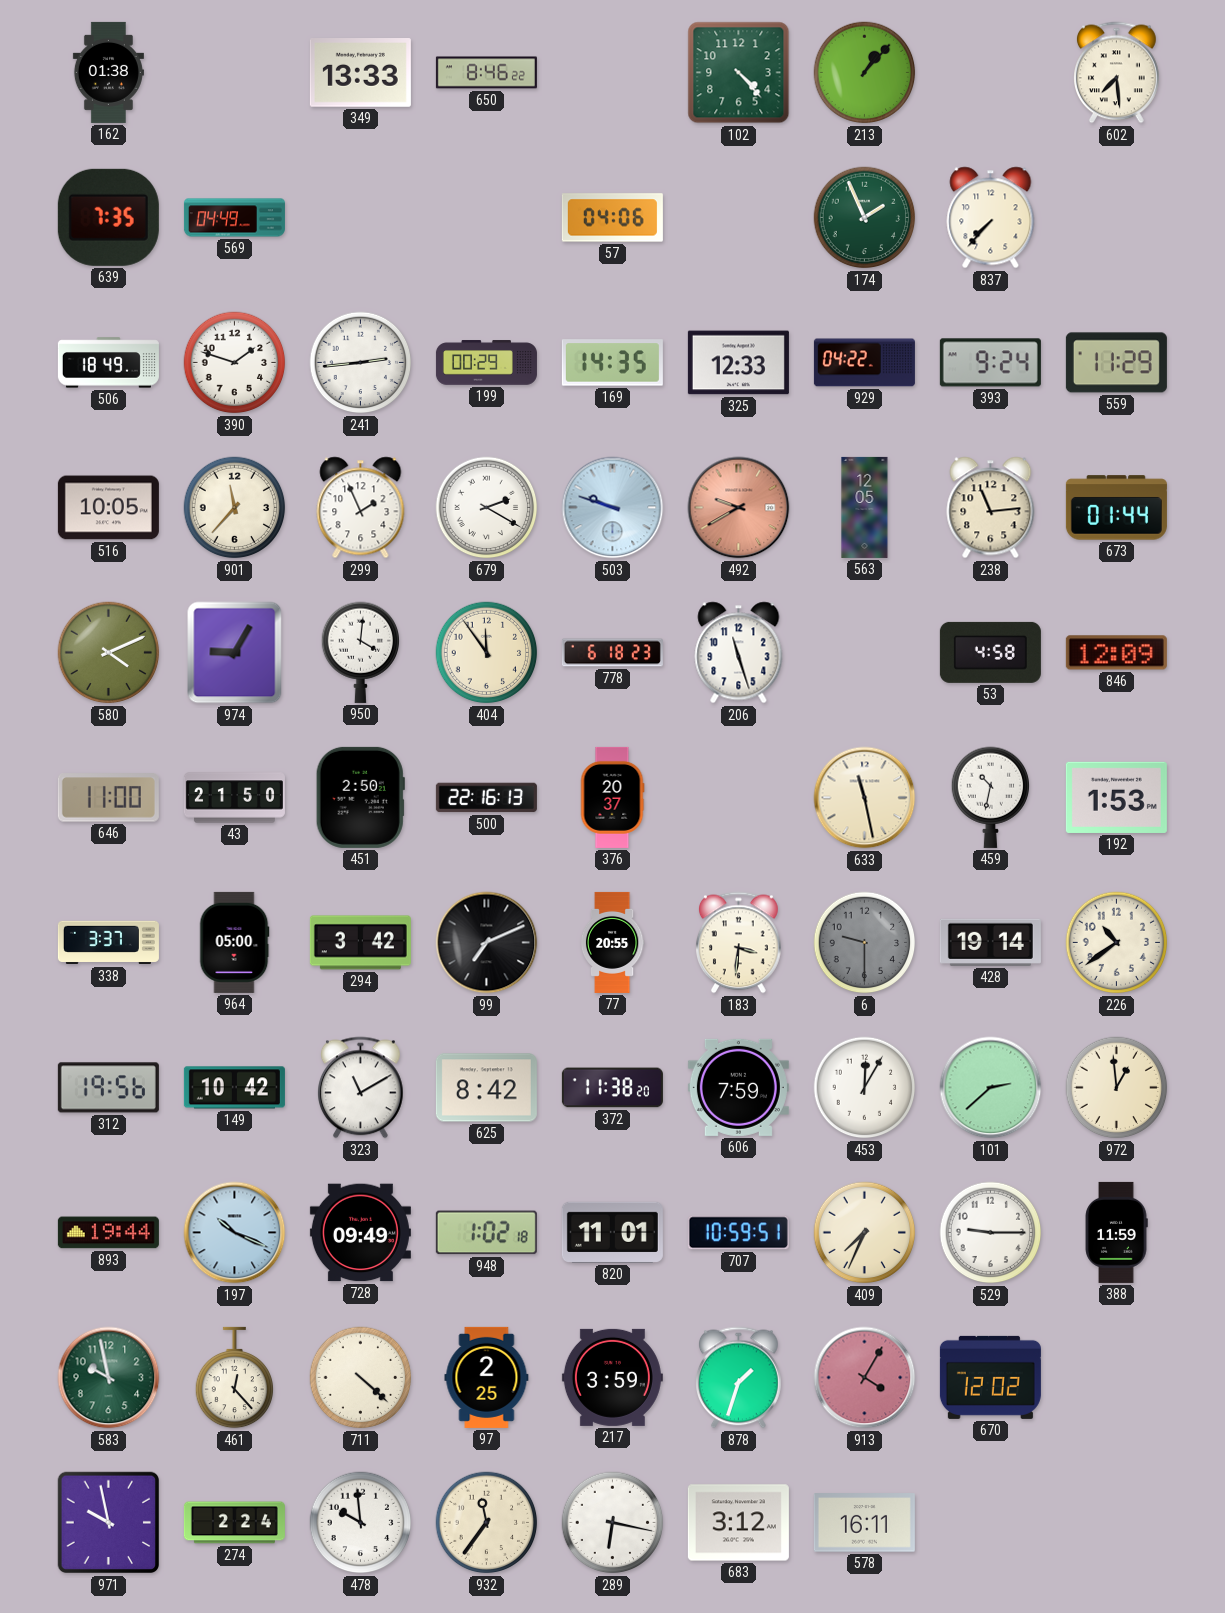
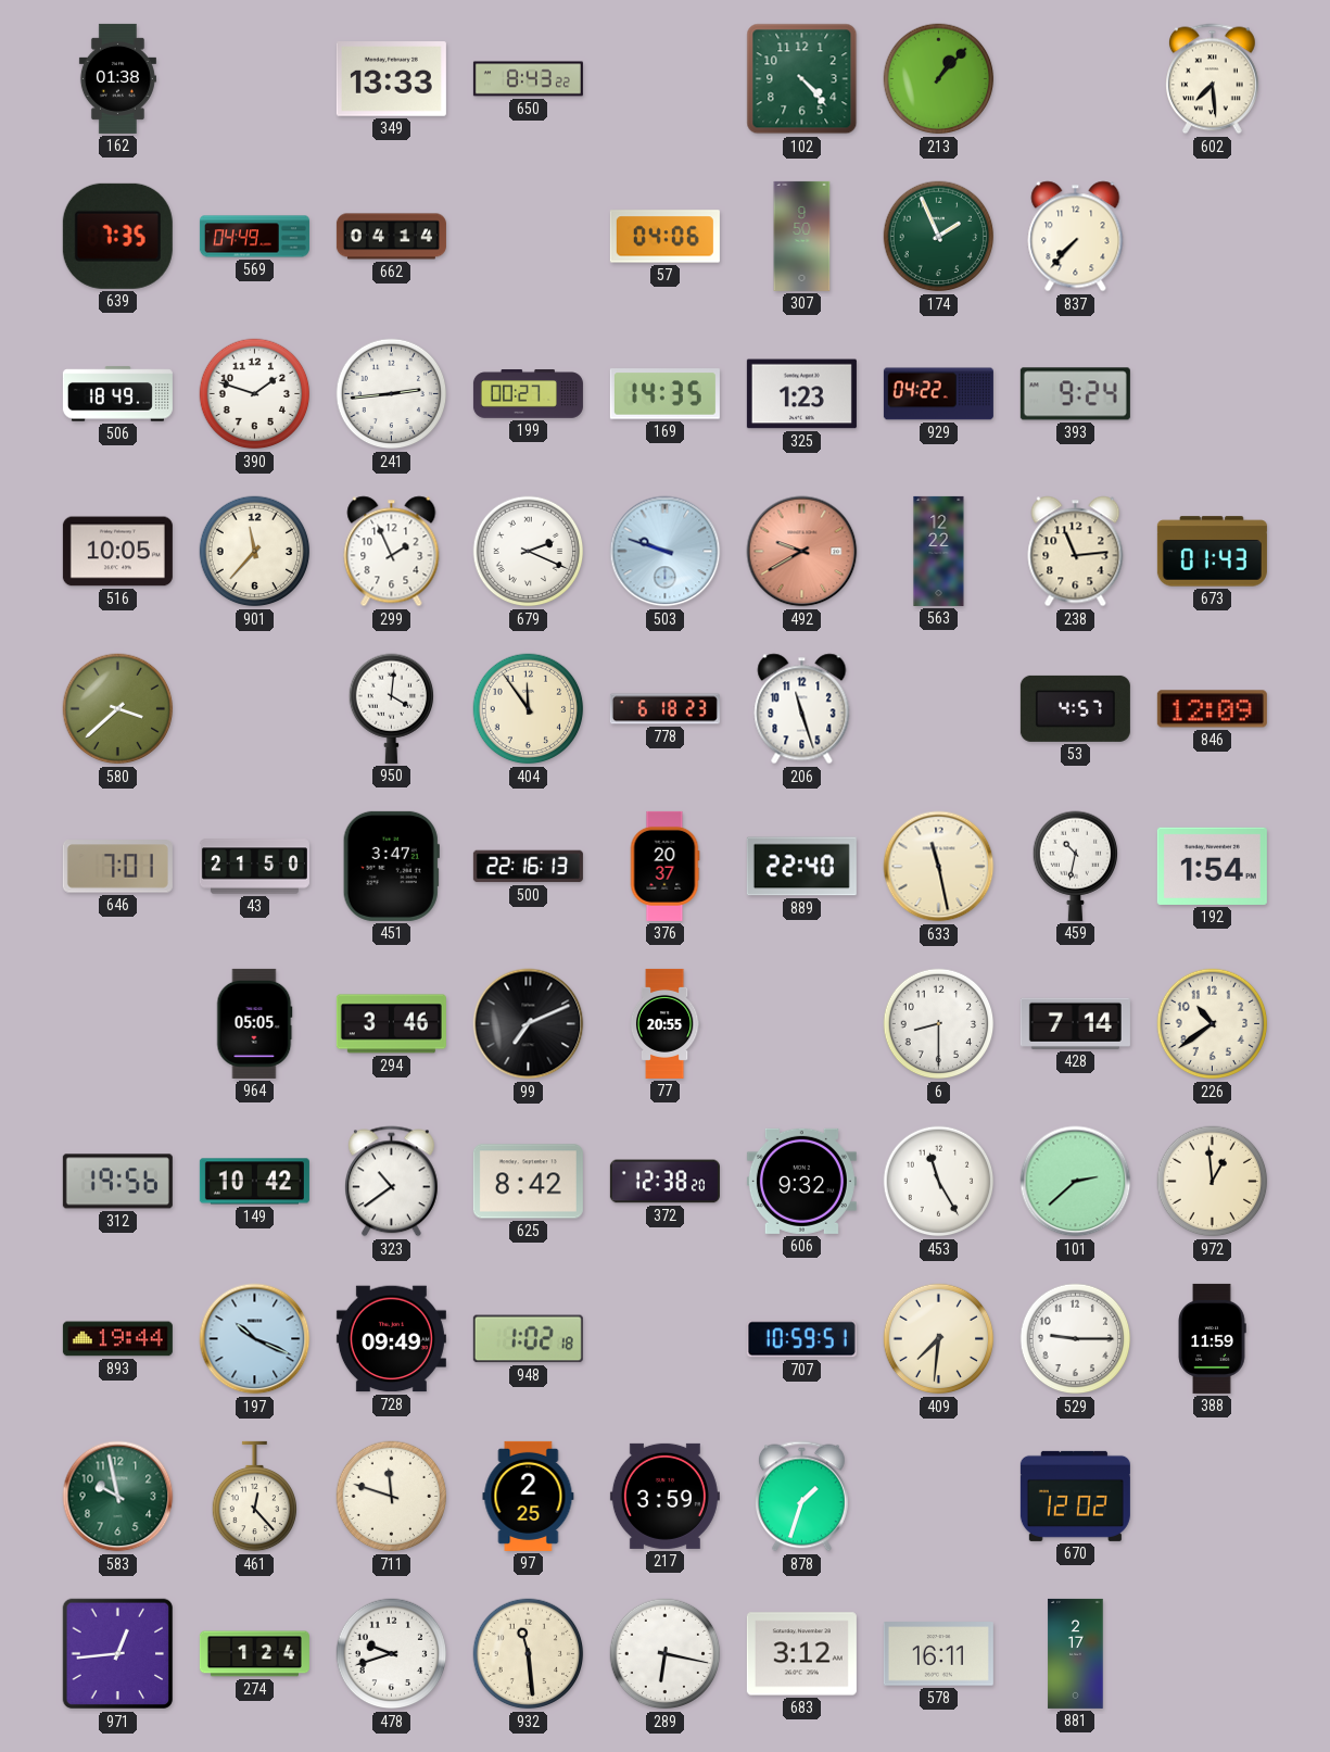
650: 8:46 -> 8:43
662: none -> 04:14
307: none -> 9:50
199: 00:29 -> 00:27
325: 12:33 -> 1:23
559: 11:29 -> none
679: 2:20 -> 2:19
563: 12:05 -> 12:22
673: 01:44 -> 01:43
580: 4:11 -> 3:38
974: 9:05 -> none
53: 4:58 -> 4:57
646: 11:00 -> 7:01
451: 2:50 -> 3:47
889: none -> 22:40
192: 1:53 -> 1:54
338: 3:37 -> none
964: 05:00 -> 05:05
294: 3:42 -> 3:46
183: 3:31 -> none
6: 9:30 -> 8:30
6 dial: grey -> white
428: 19:14 -> 7:14
323: 11:10 -> 10:39
372: 11:38 -> 12:38
606: 7:59 -> 9:32
453: 12:05 -> 11:25
820: 11:01 -> none
409: 7:34 -> 7:31
711: 4:22 -> 11:48
913: 4:05 -> none
971: 9:58 -> 12:44
274: 2:24 -> 1:24
478: 9:59 -> 9:42
932: 11:36 -> 11:29
881: none -> 2:17
